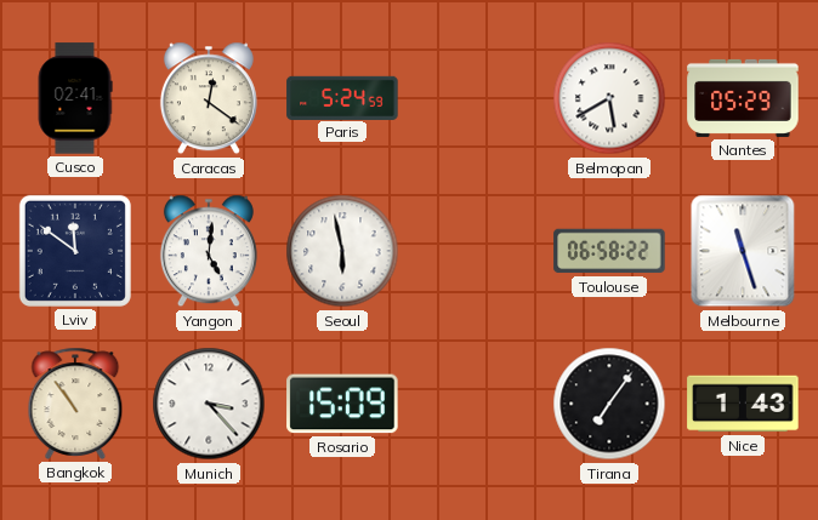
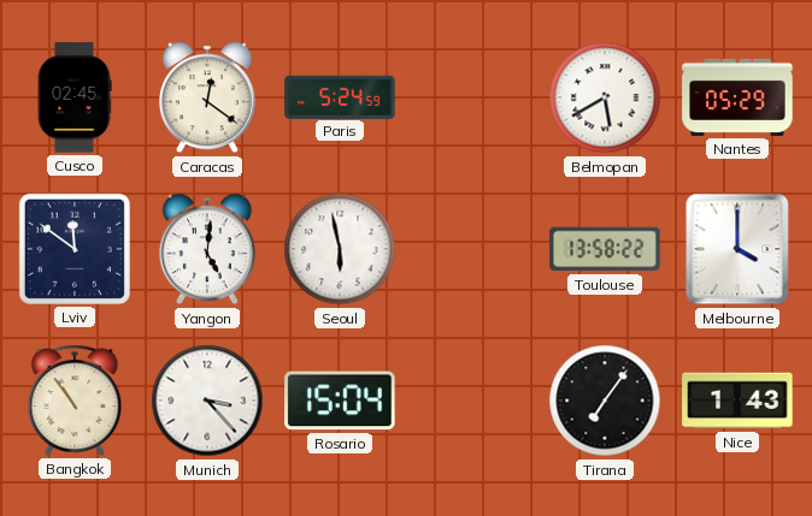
Cusco: 02:41 -> 02:45
Toulouse: 06:58 -> 13:58
Melbourne: 11:27 -> 4:00
Rosario: 15:09 -> 15:04
